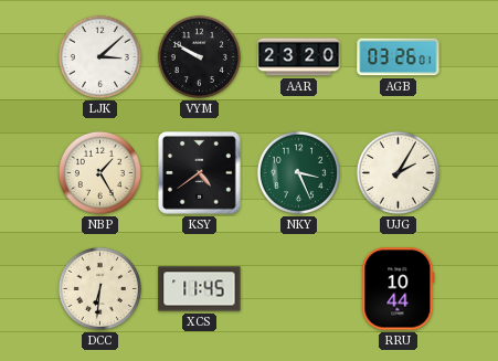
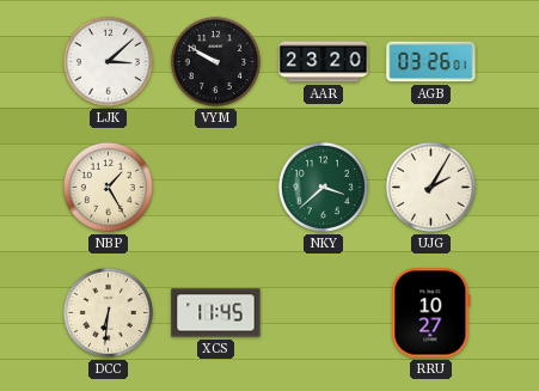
KSY: 4:39 -> none
NKY: 3:26 -> 3:38
RRU: 10:44 -> 10:27
